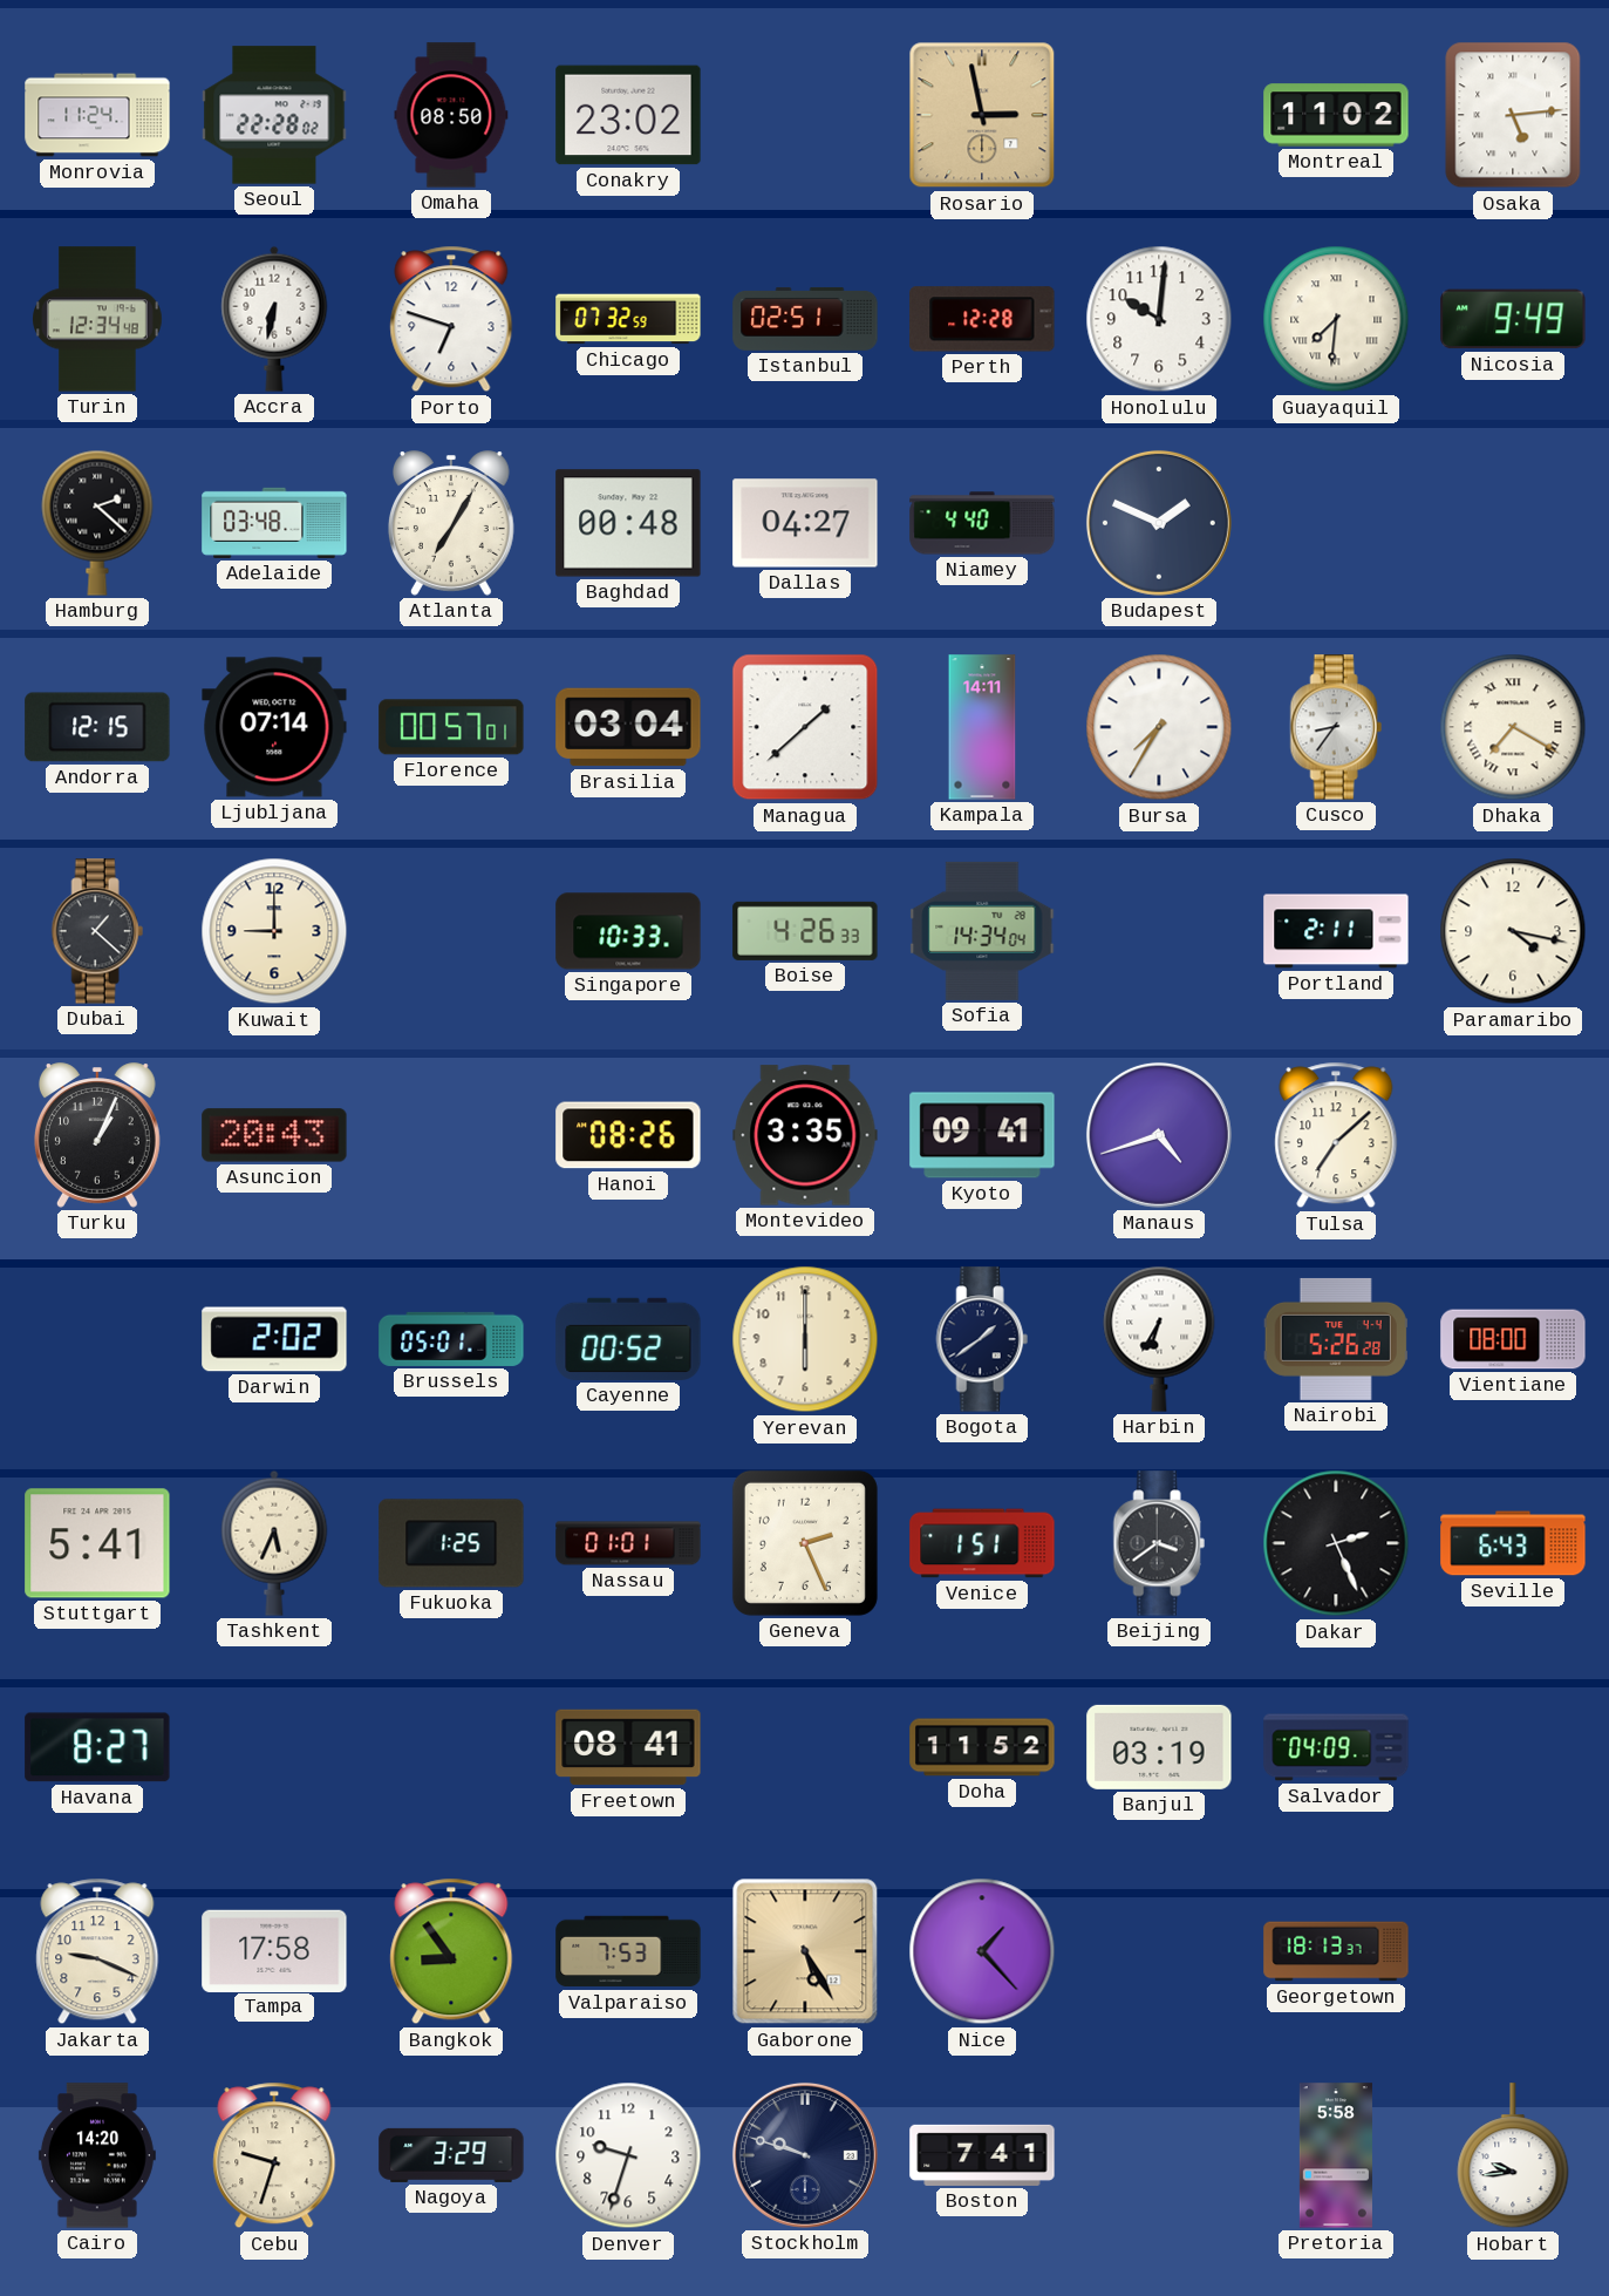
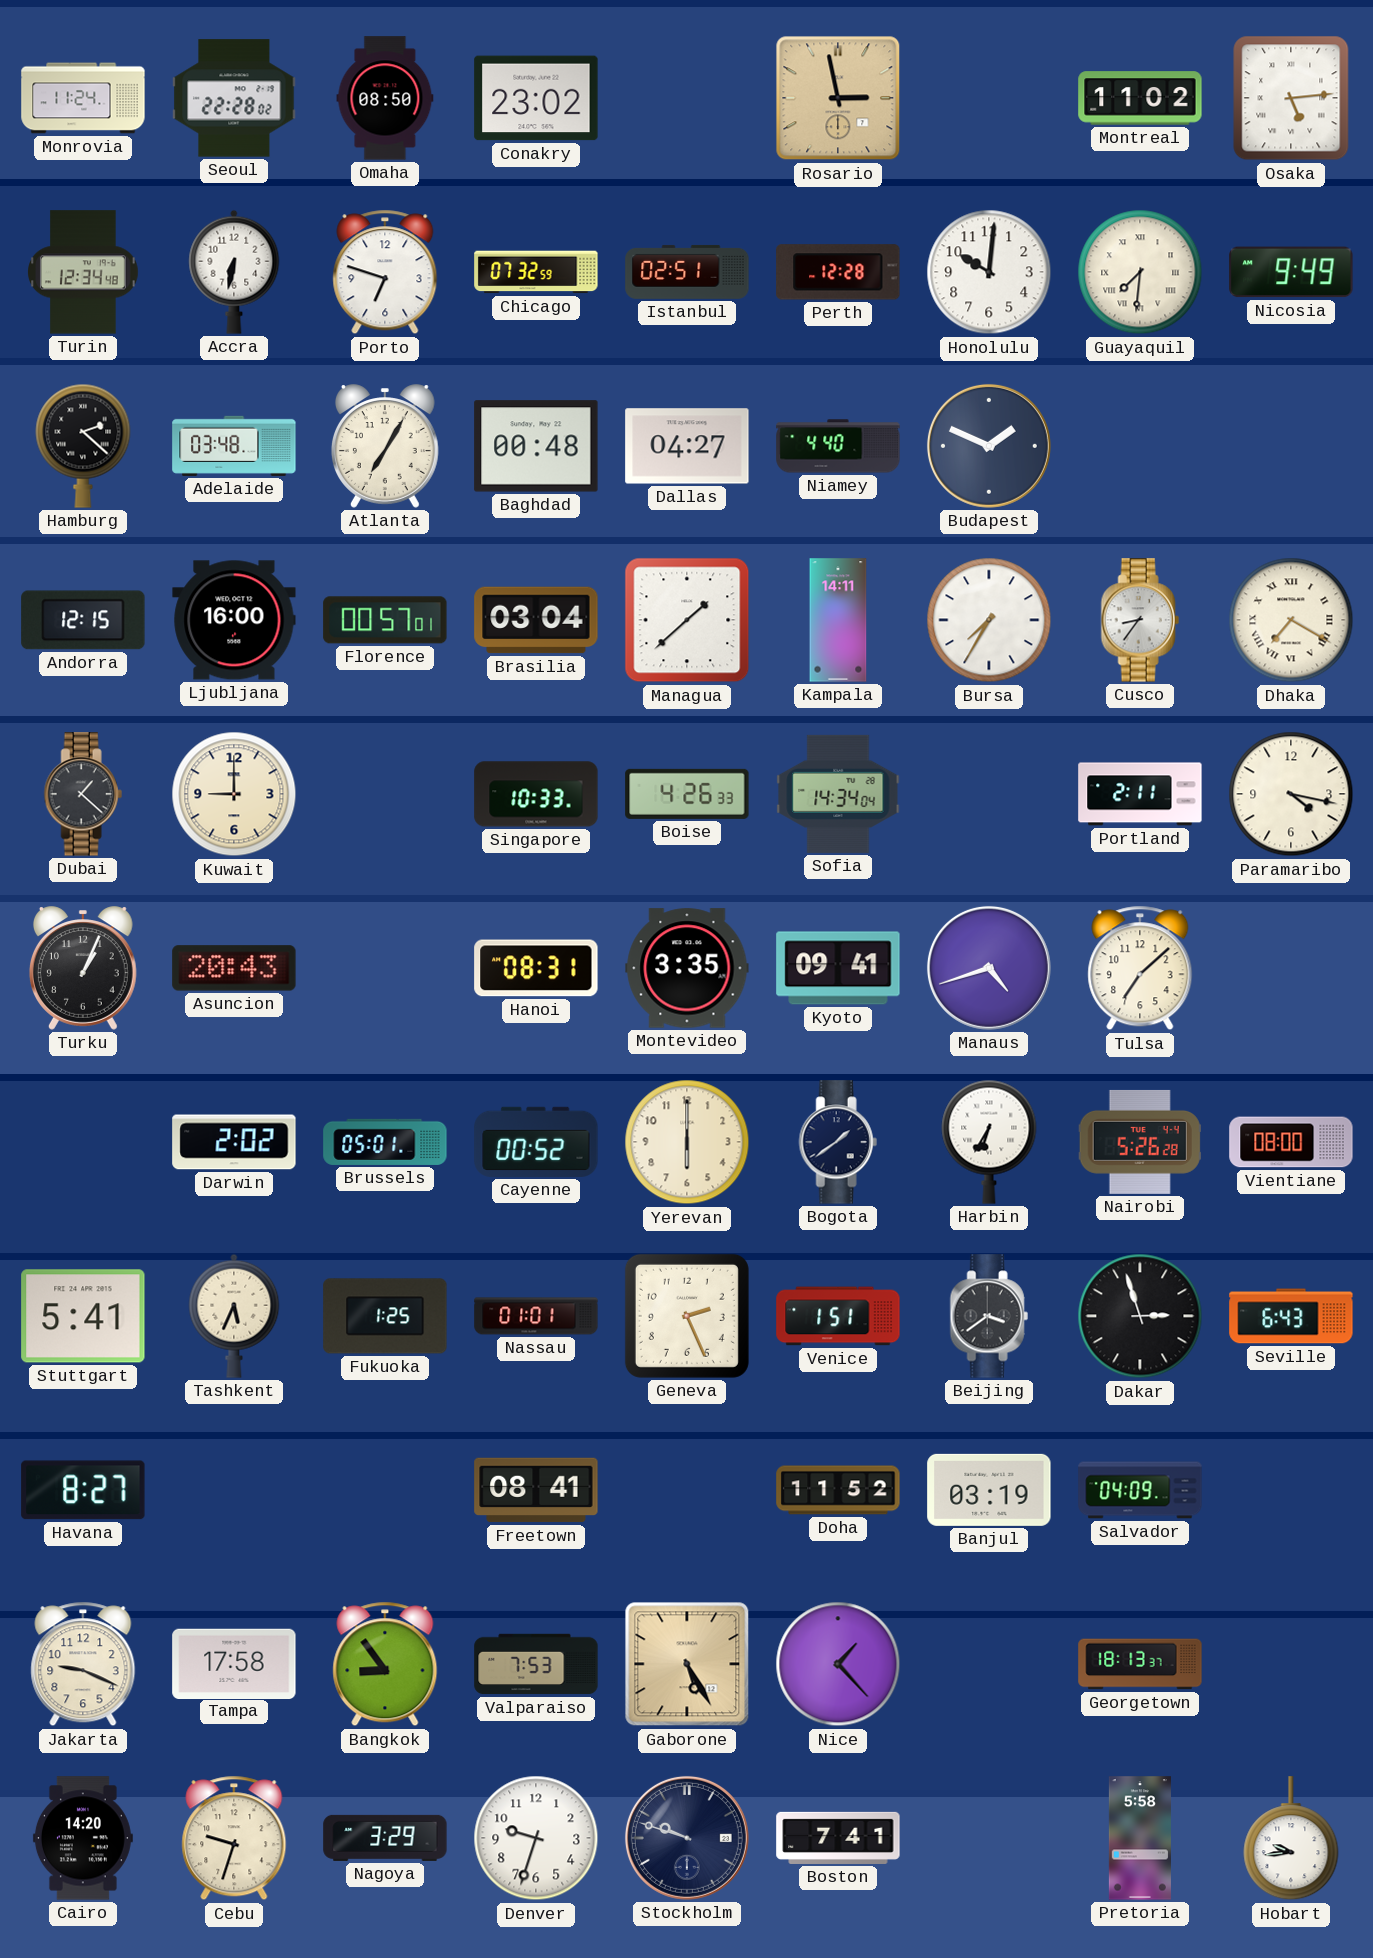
Ljubljana: 07:14 -> 16:00
Hanoi: 08:26 -> 08:31
Dakar: 2:26 -> 2:57
